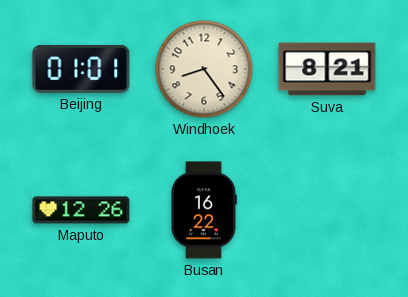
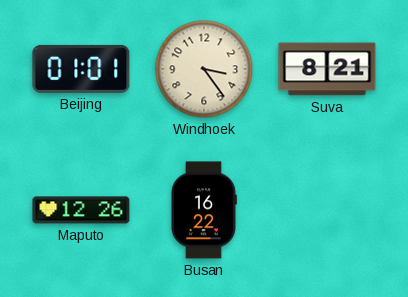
Windhoek: 8:24 -> 3:24
